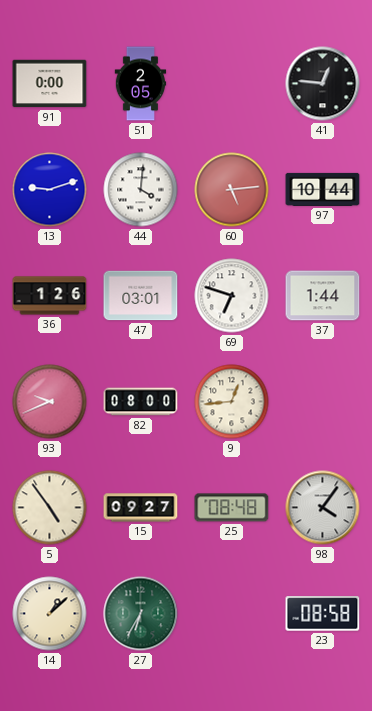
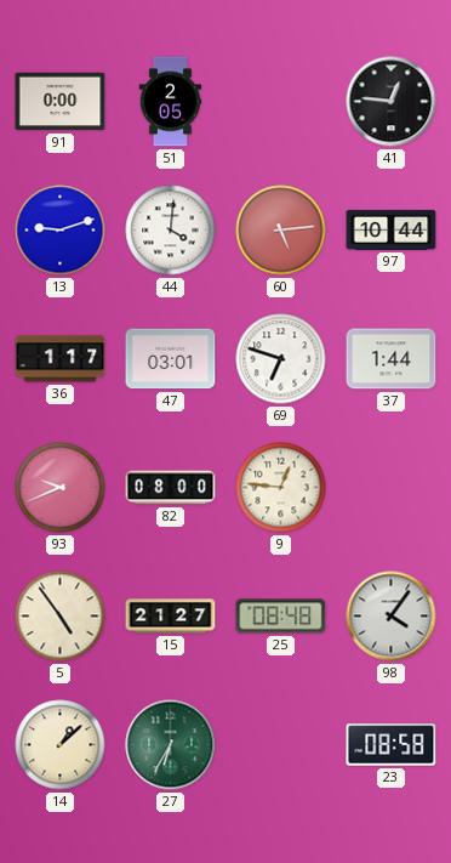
36: 1:26 -> 1:17
9: 12:44 -> 12:46
15: 09:27 -> 21:27
